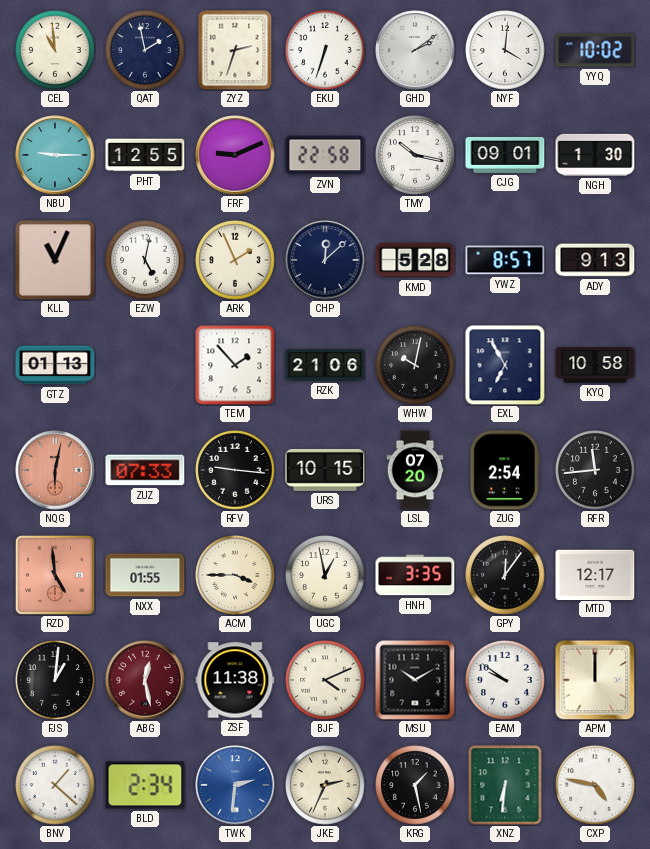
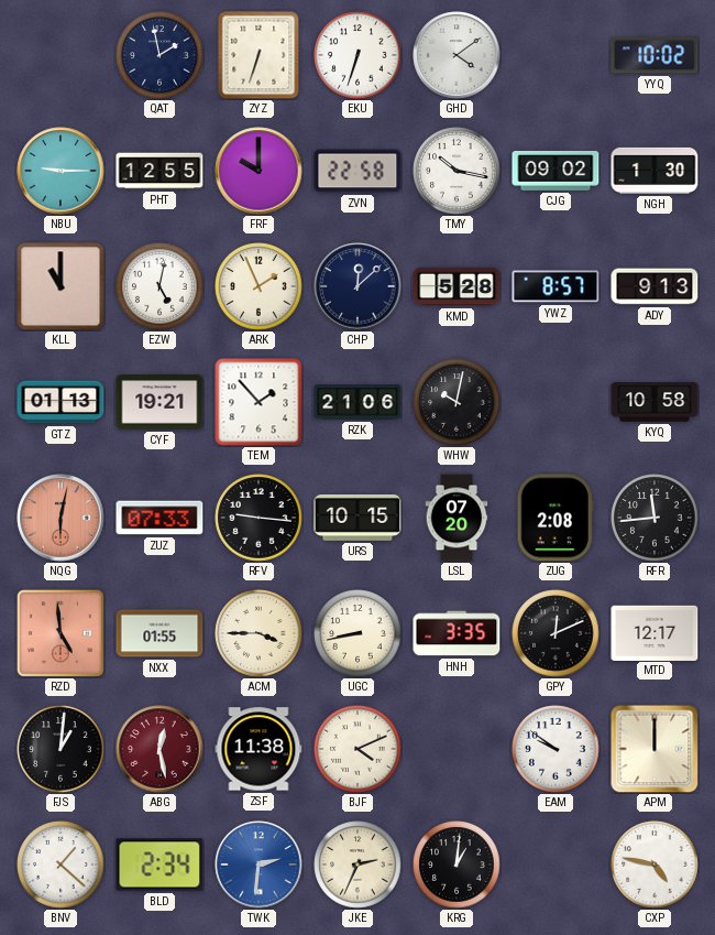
CEL: 10:59 -> none
ZYZ: 2:33 -> 6:33
GHD: 2:09 -> 4:09
NYF: 4:01 -> none
FRF: 9:11 -> 10:00
CJG: 09:01 -> 09:02
KLL: 11:04 -> 11:00
CYF: none -> 19:21
EXL: 6:55 -> none
ZUG: 2:54 -> 2:08
UGC: 12:58 -> 8:43
GPY: 12:06 -> 12:11
MSU: 10:10 -> none
KRG: 1:28 -> 1:01
XNZ: 6:31 -> none
